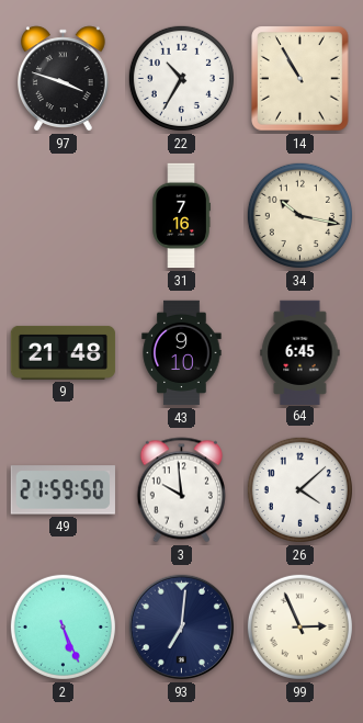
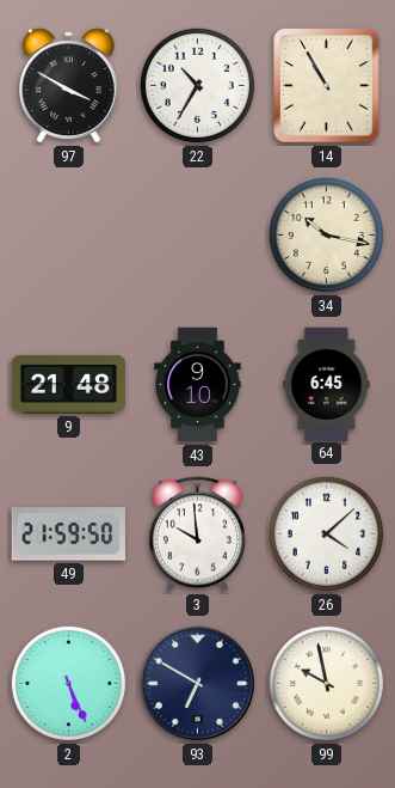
97: 3:48 -> 3:50
31: 7:16 -> none
93: 7:01 -> 6:50
99: 2:56 -> 9:58
